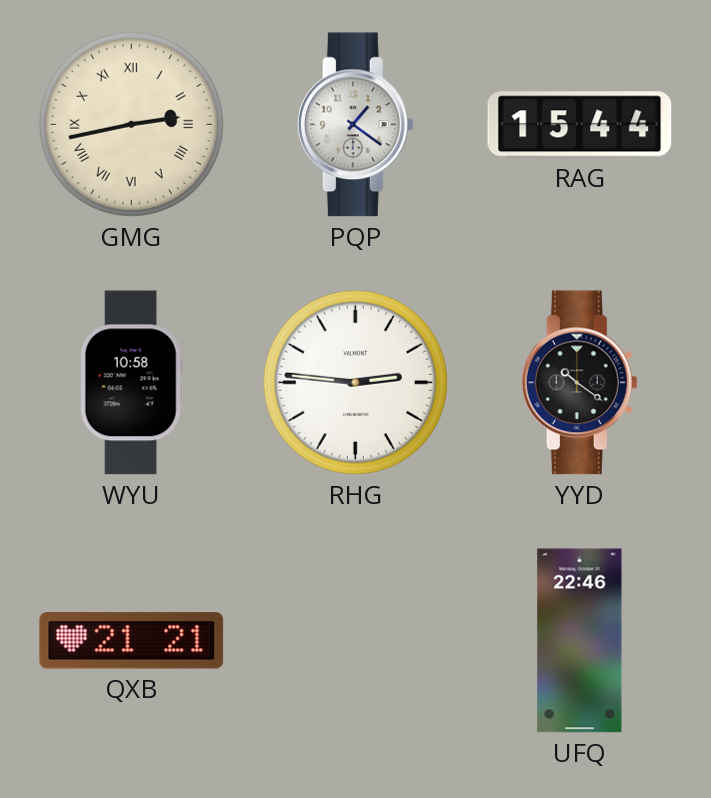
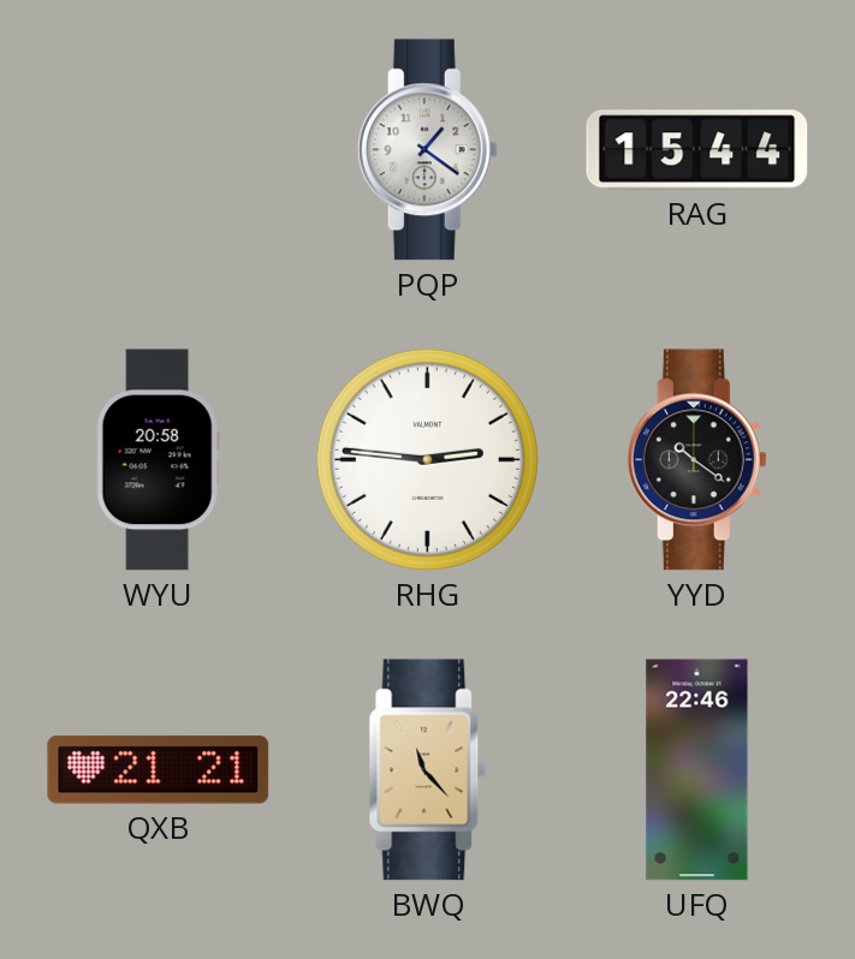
GMG: 2:43 -> none
WYU: 10:58 -> 20:58
BWQ: none -> 11:23
